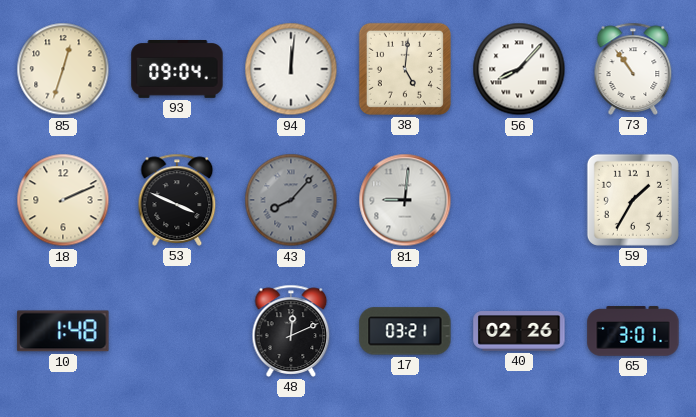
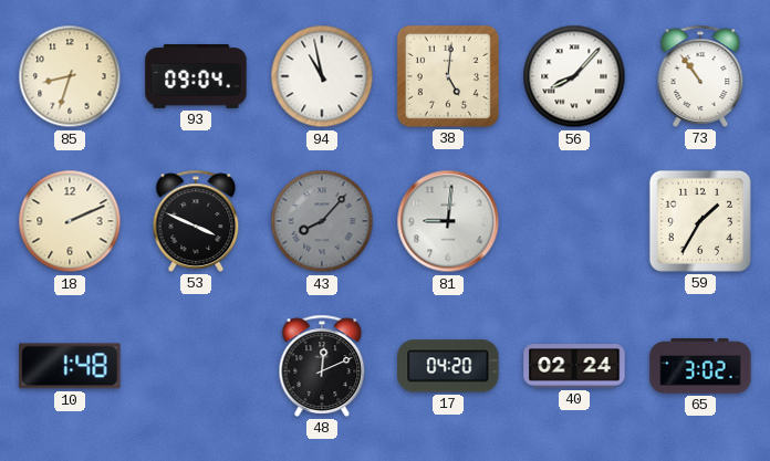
85: 12:33 -> 8:33
94: 12:01 -> 10:58
17: 03:21 -> 04:20
40: 02:26 -> 02:24
65: 3:01 -> 3:02
